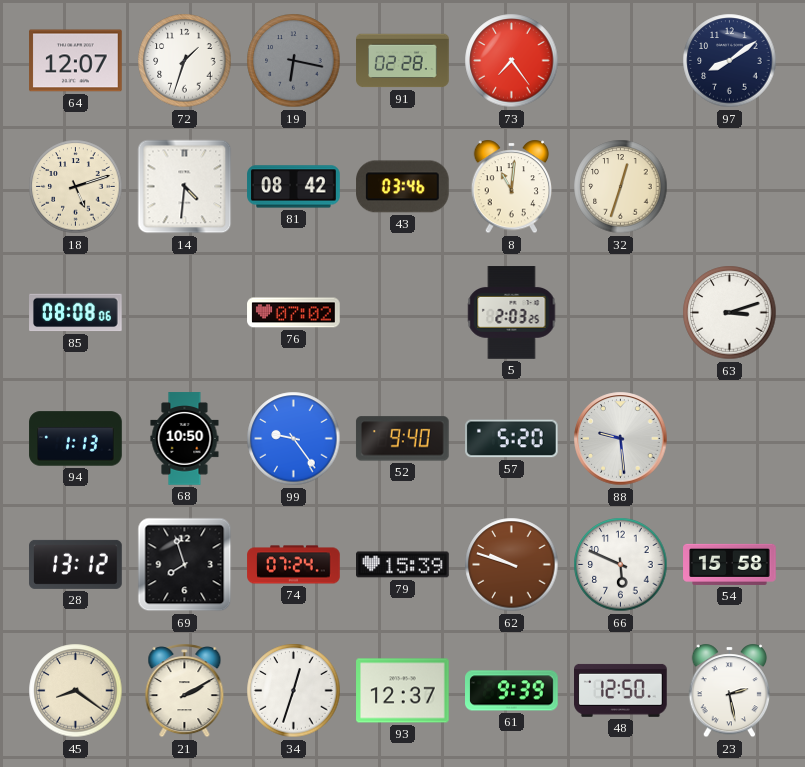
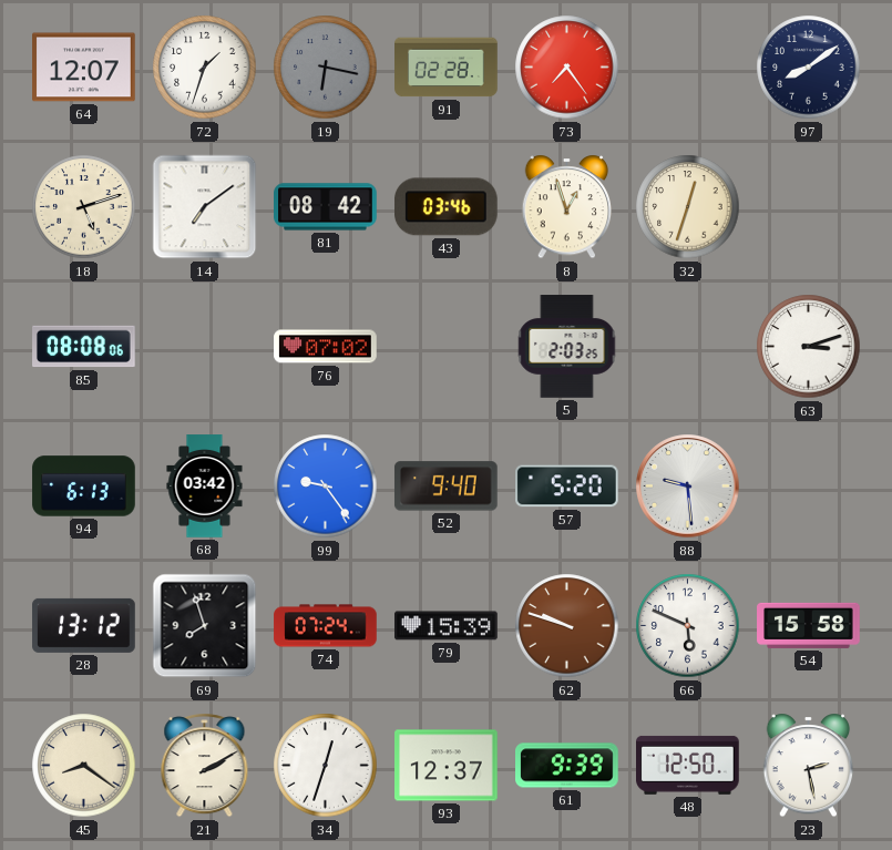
14: 4:31 -> 7:09
8: 11:01 -> 12:57
94: 1:13 -> 6:13
68: 10:50 -> 03:42
